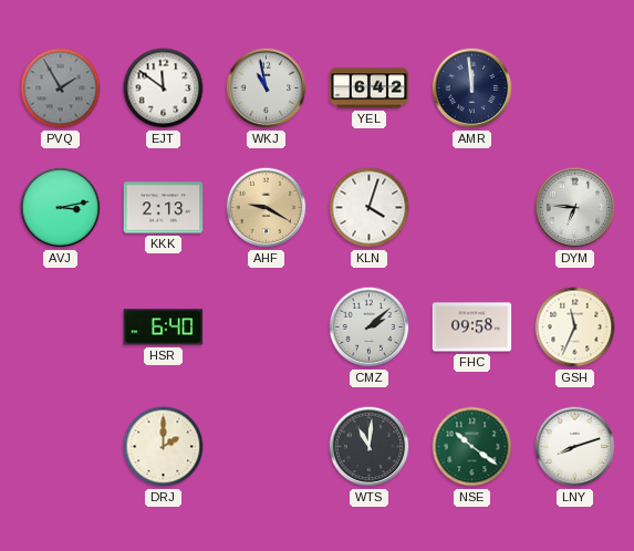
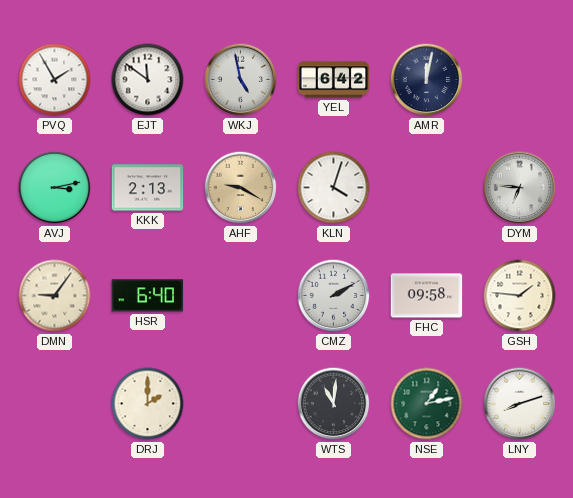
PVQ dial: grey -> white
WKJ: 10:58 -> 4:58
AMR: 11:59 -> 12:02
DMN: none -> 9:06
CMZ: 2:08 -> 2:10
GSH: 11:34 -> 1:46
NSE: 10:21 -> 1:13
